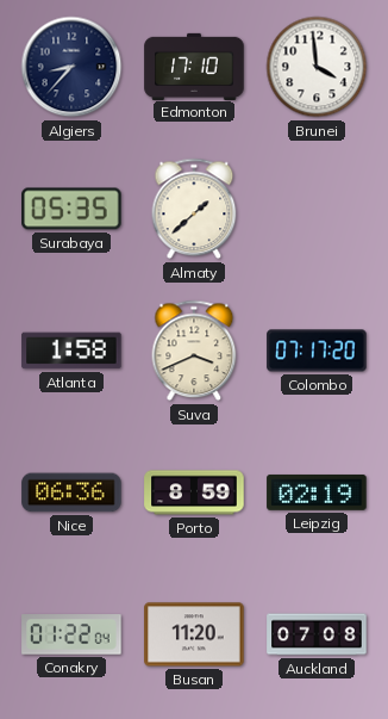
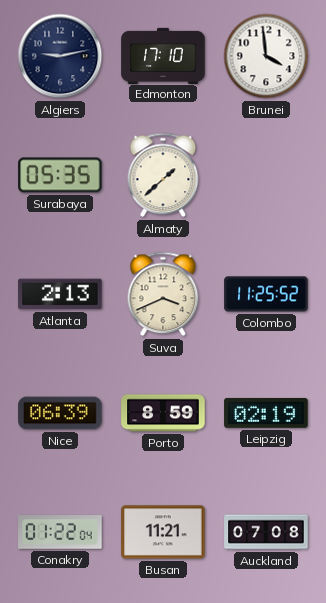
Algiers: 8:37 -> 9:13
Atlanta: 1:58 -> 2:13
Colombo: 07:17 -> 11:25
Nice: 06:36 -> 06:39
Busan: 11:20 -> 11:21
